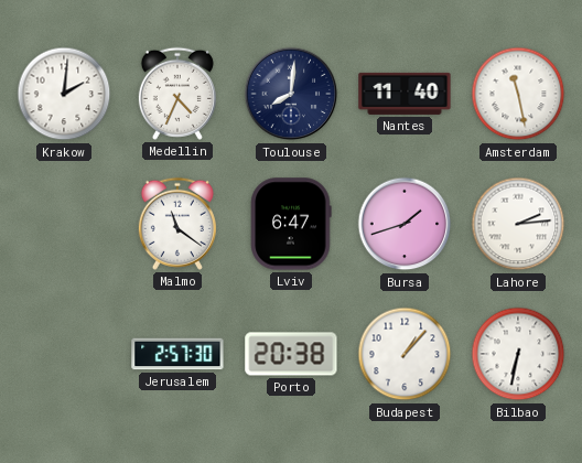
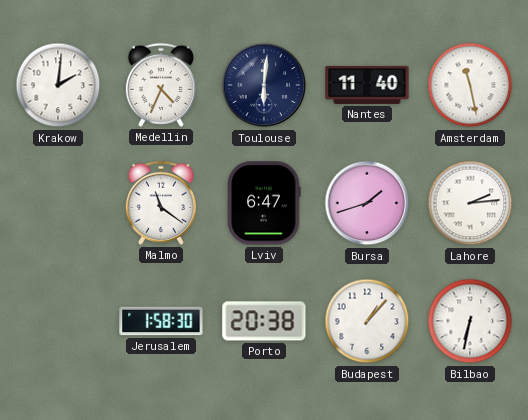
Toulouse: 8:01 -> 6:01
Jerusalem: 2:57 -> 1:58
